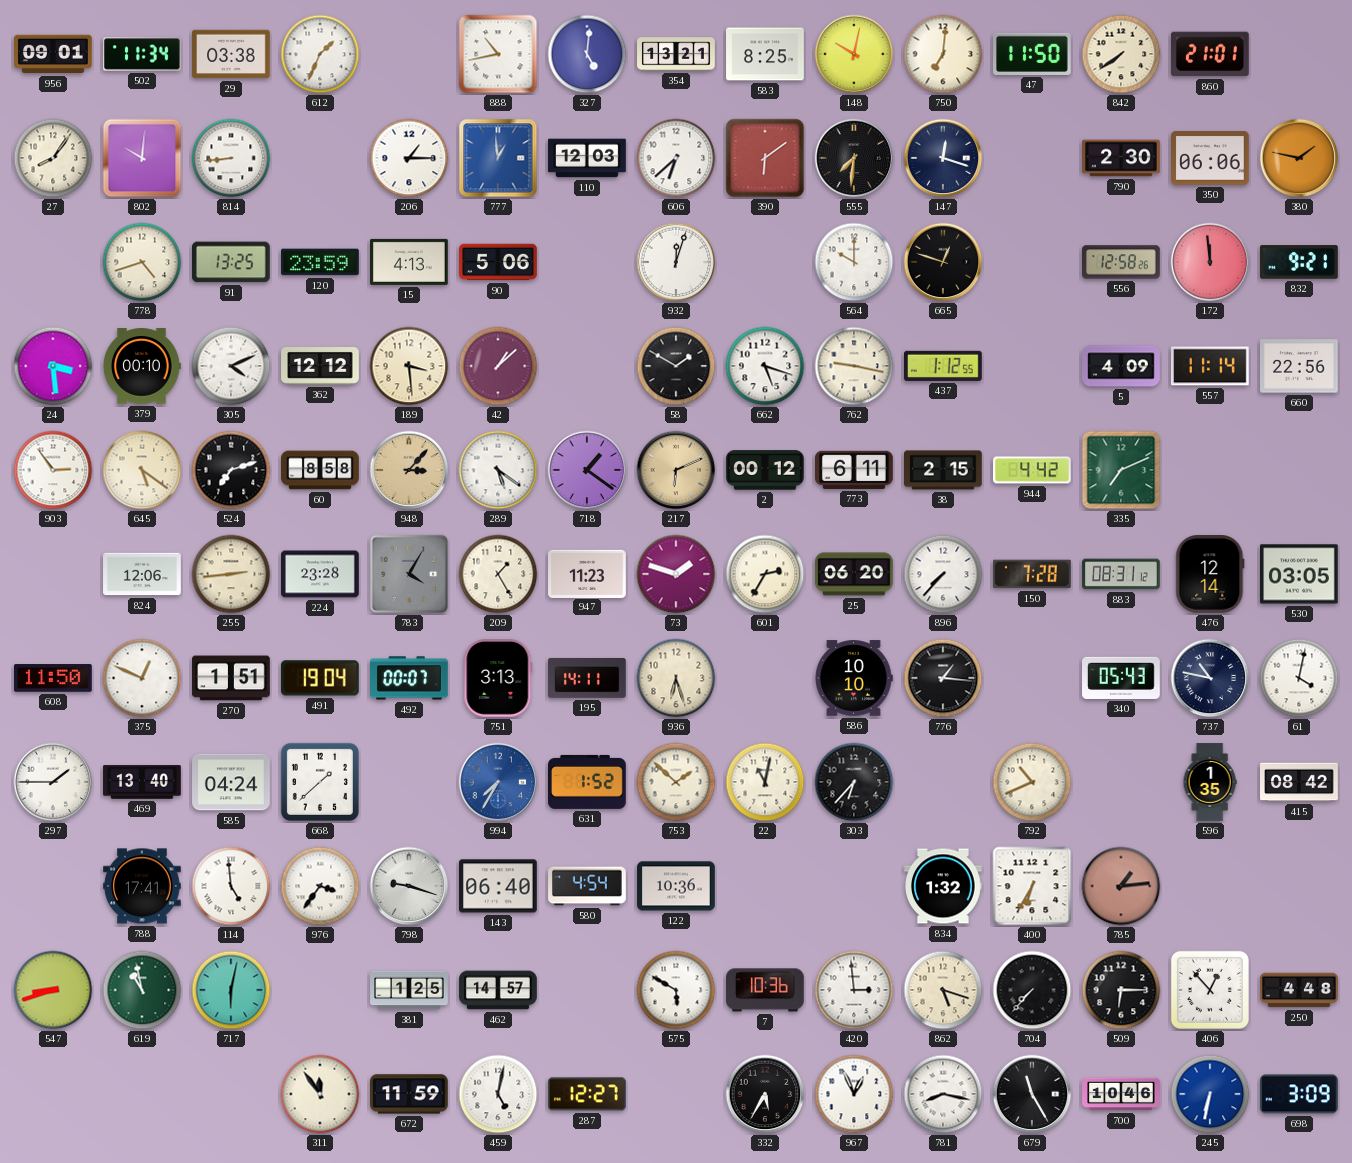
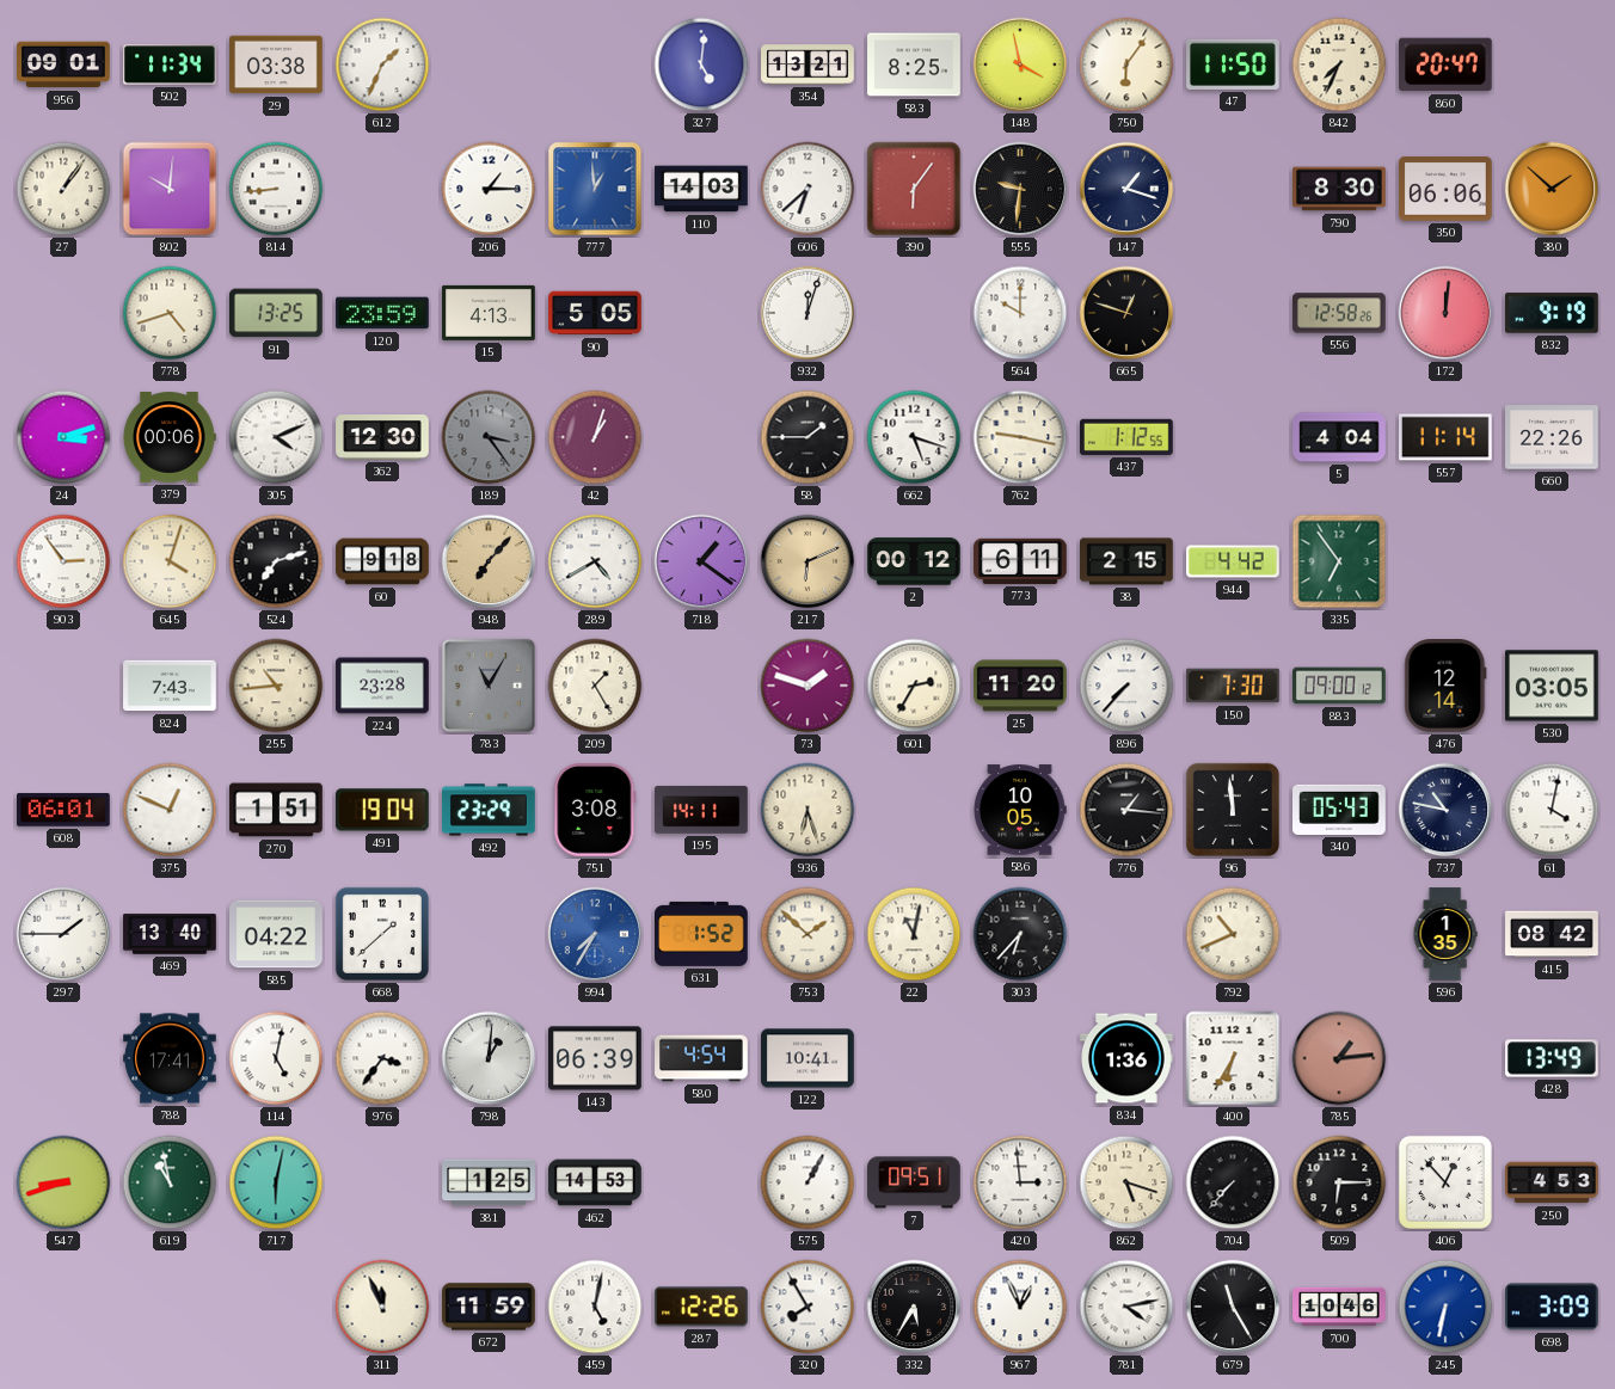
888: 10:43 -> none
148: 10:02 -> 3:58
750: 7:01 -> 6:06
842: 7:39 -> 7:34
860: 21:01 -> 20:47
27: 8:06 -> 1:06
110: 12:03 -> 14:03
390: 6:09 -> 6:06
555: 7:31 -> 9:31
147: 12:18 -> 1:18
790: 2:30 -> 8:30
380: 1:47 -> 1:52
90: 5:06 -> 5:05
172: 11:59 -> 12:01
832: 9:21 -> 9:19
24: 3:29 -> 3:12
379: 00:10 -> 00:06
362: 12:12 -> 12:30
189: 3:29 -> 3:24
189 dial: cream -> grey
42: 1:08 -> 1:03
58: 1:50 -> 1:45
5: 4:09 -> 4:04
660: 22:56 -> 22:26
645: 5:21 -> 4:03
60: 8:58 -> 9:18
948: 3:07 -> 7:07
289: 5:21 -> 4:40
335: 7:11 -> 6:54
824: 12:06 -> 7:43
255: 2:44 -> 10:44
783: 4:05 -> 11:05
947: 11:23 -> none
25: 06:20 -> 11:20
150: 7:28 -> 7:30
883: 08:31 -> 09:00
608: 11:50 -> 06:01
492: 00:07 -> 23:29
751: 3:13 -> 3:08
586: 10:10 -> 10:05
96: none -> 11:59
585: 04:24 -> 04:22
114: 4:59 -> 5:02
798: 9:18 -> 1:01
143: 06:40 -> 06:39
122: 10:36 -> 10:41
834: 1:32 -> 1:36
428: none -> 13:49
462: 14:57 -> 14:53
575: 5:50 -> 1:05
7: 10:36 -> 09:51
250: 4:48 -> 4:53
311: 11:54 -> 11:56
287: 12:27 -> 12:26
320: none -> 7:55
781: 8:17 -> 4:13
